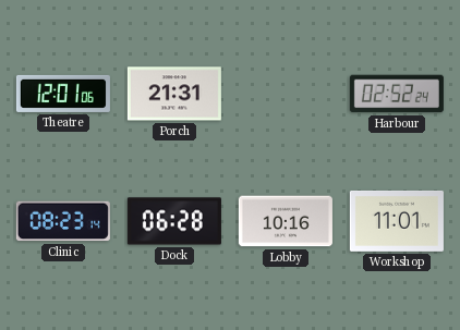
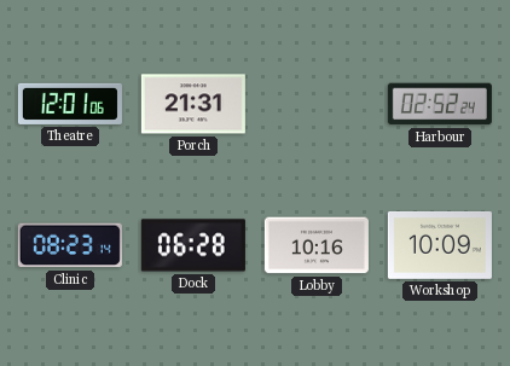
Workshop: 11:01 -> 10:09
